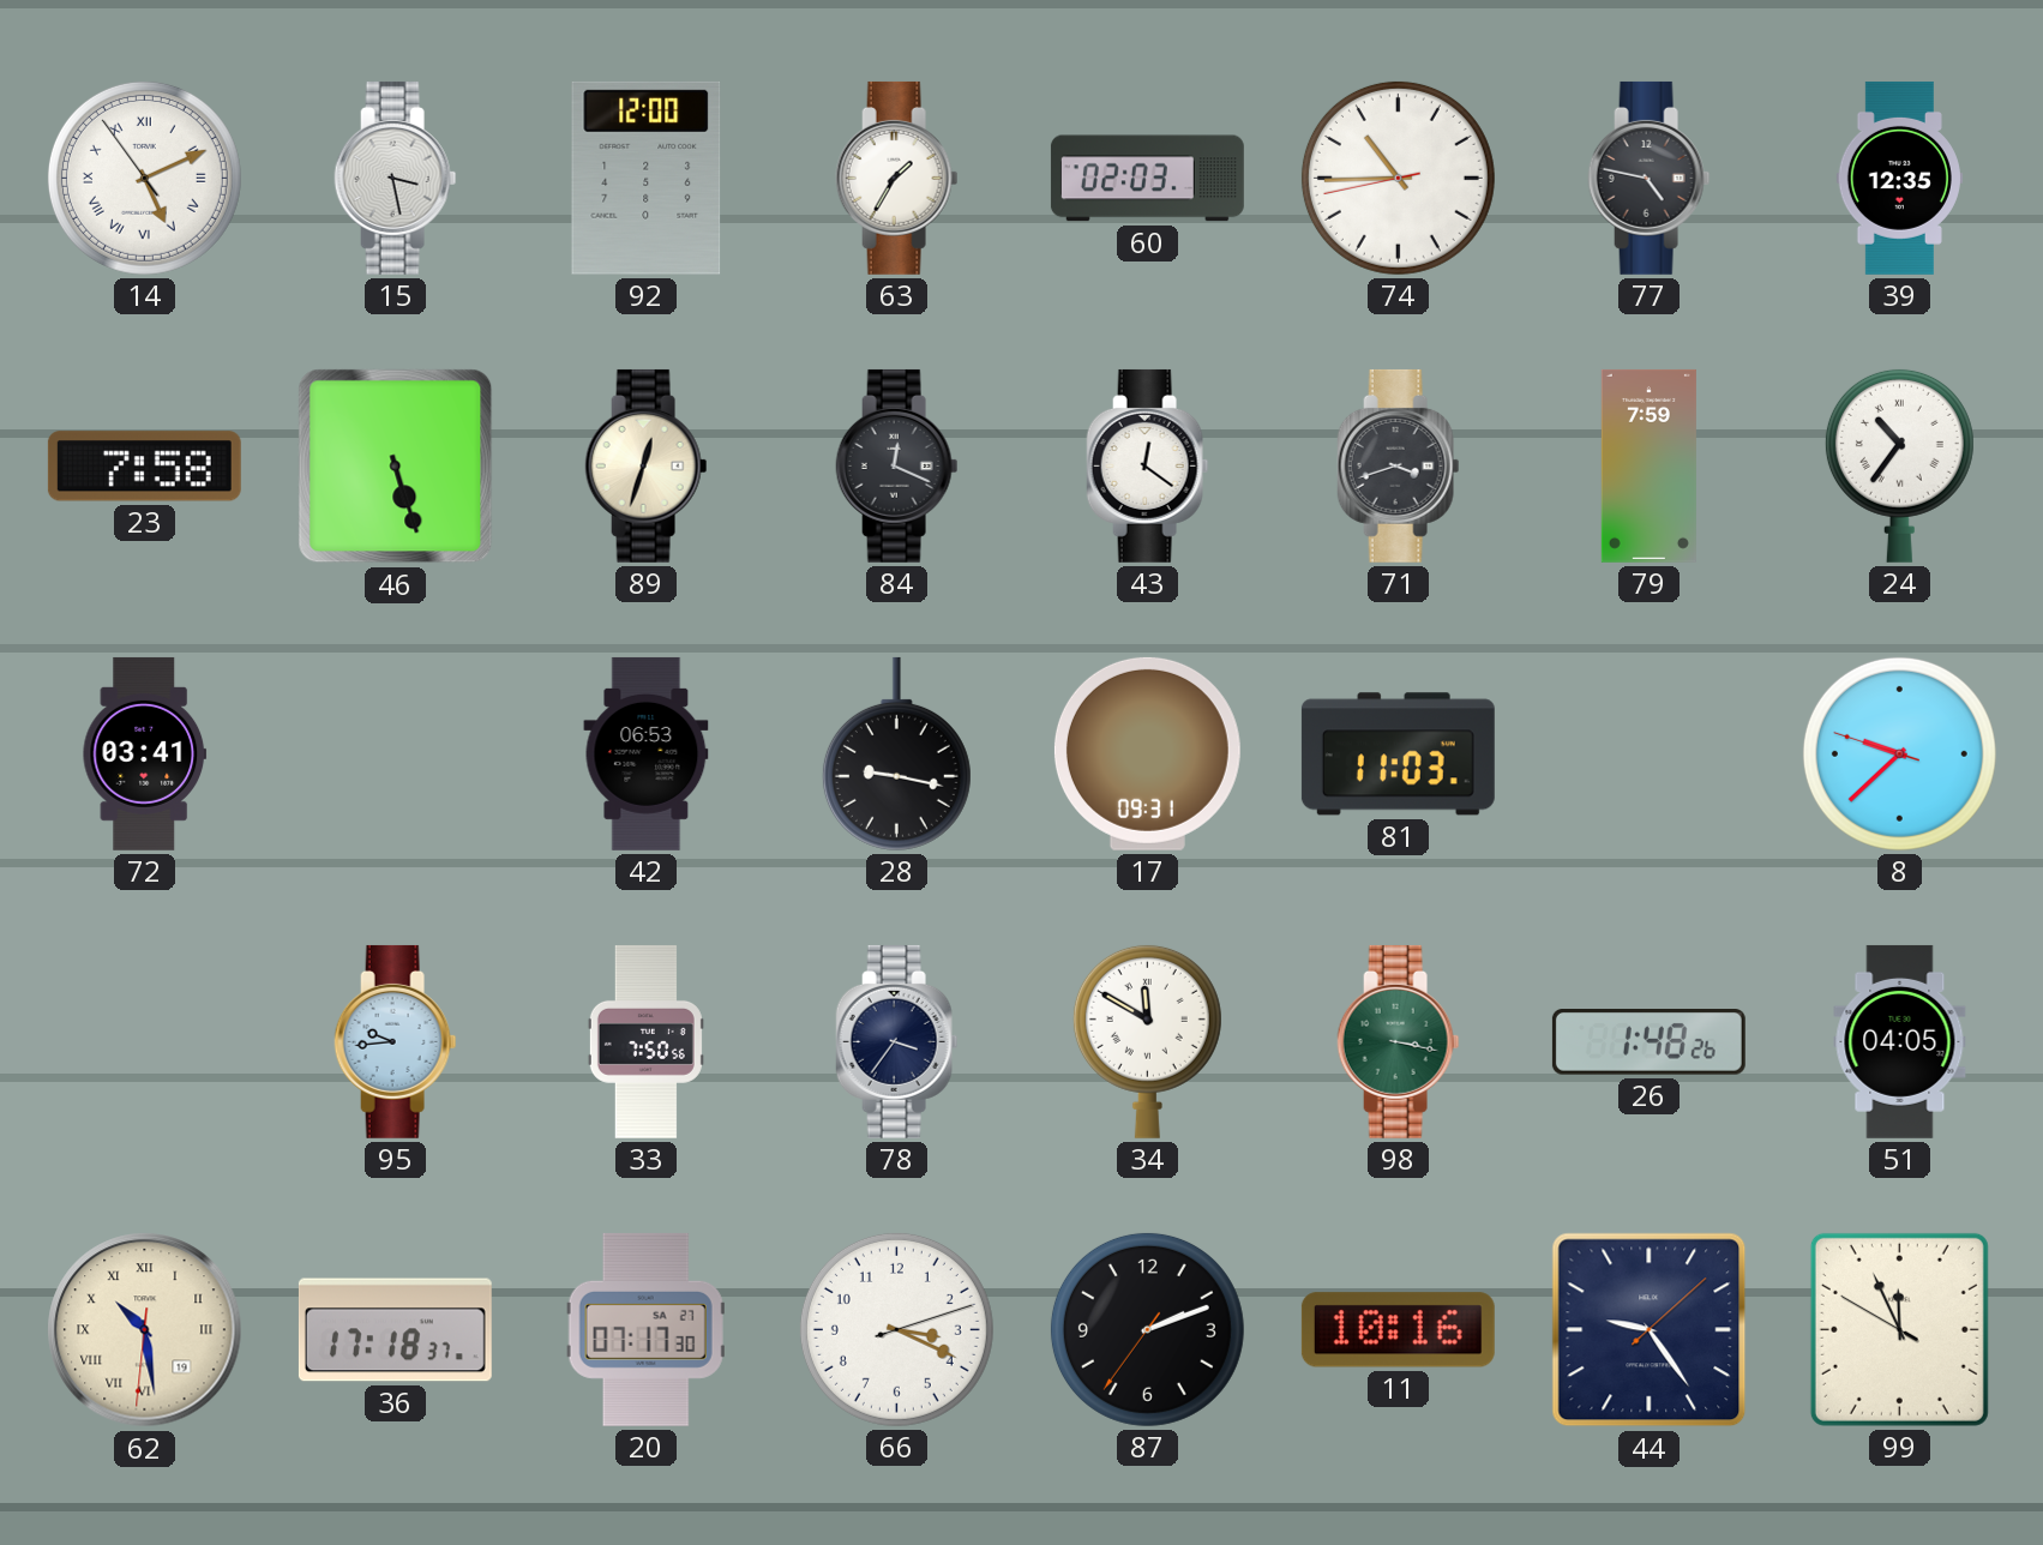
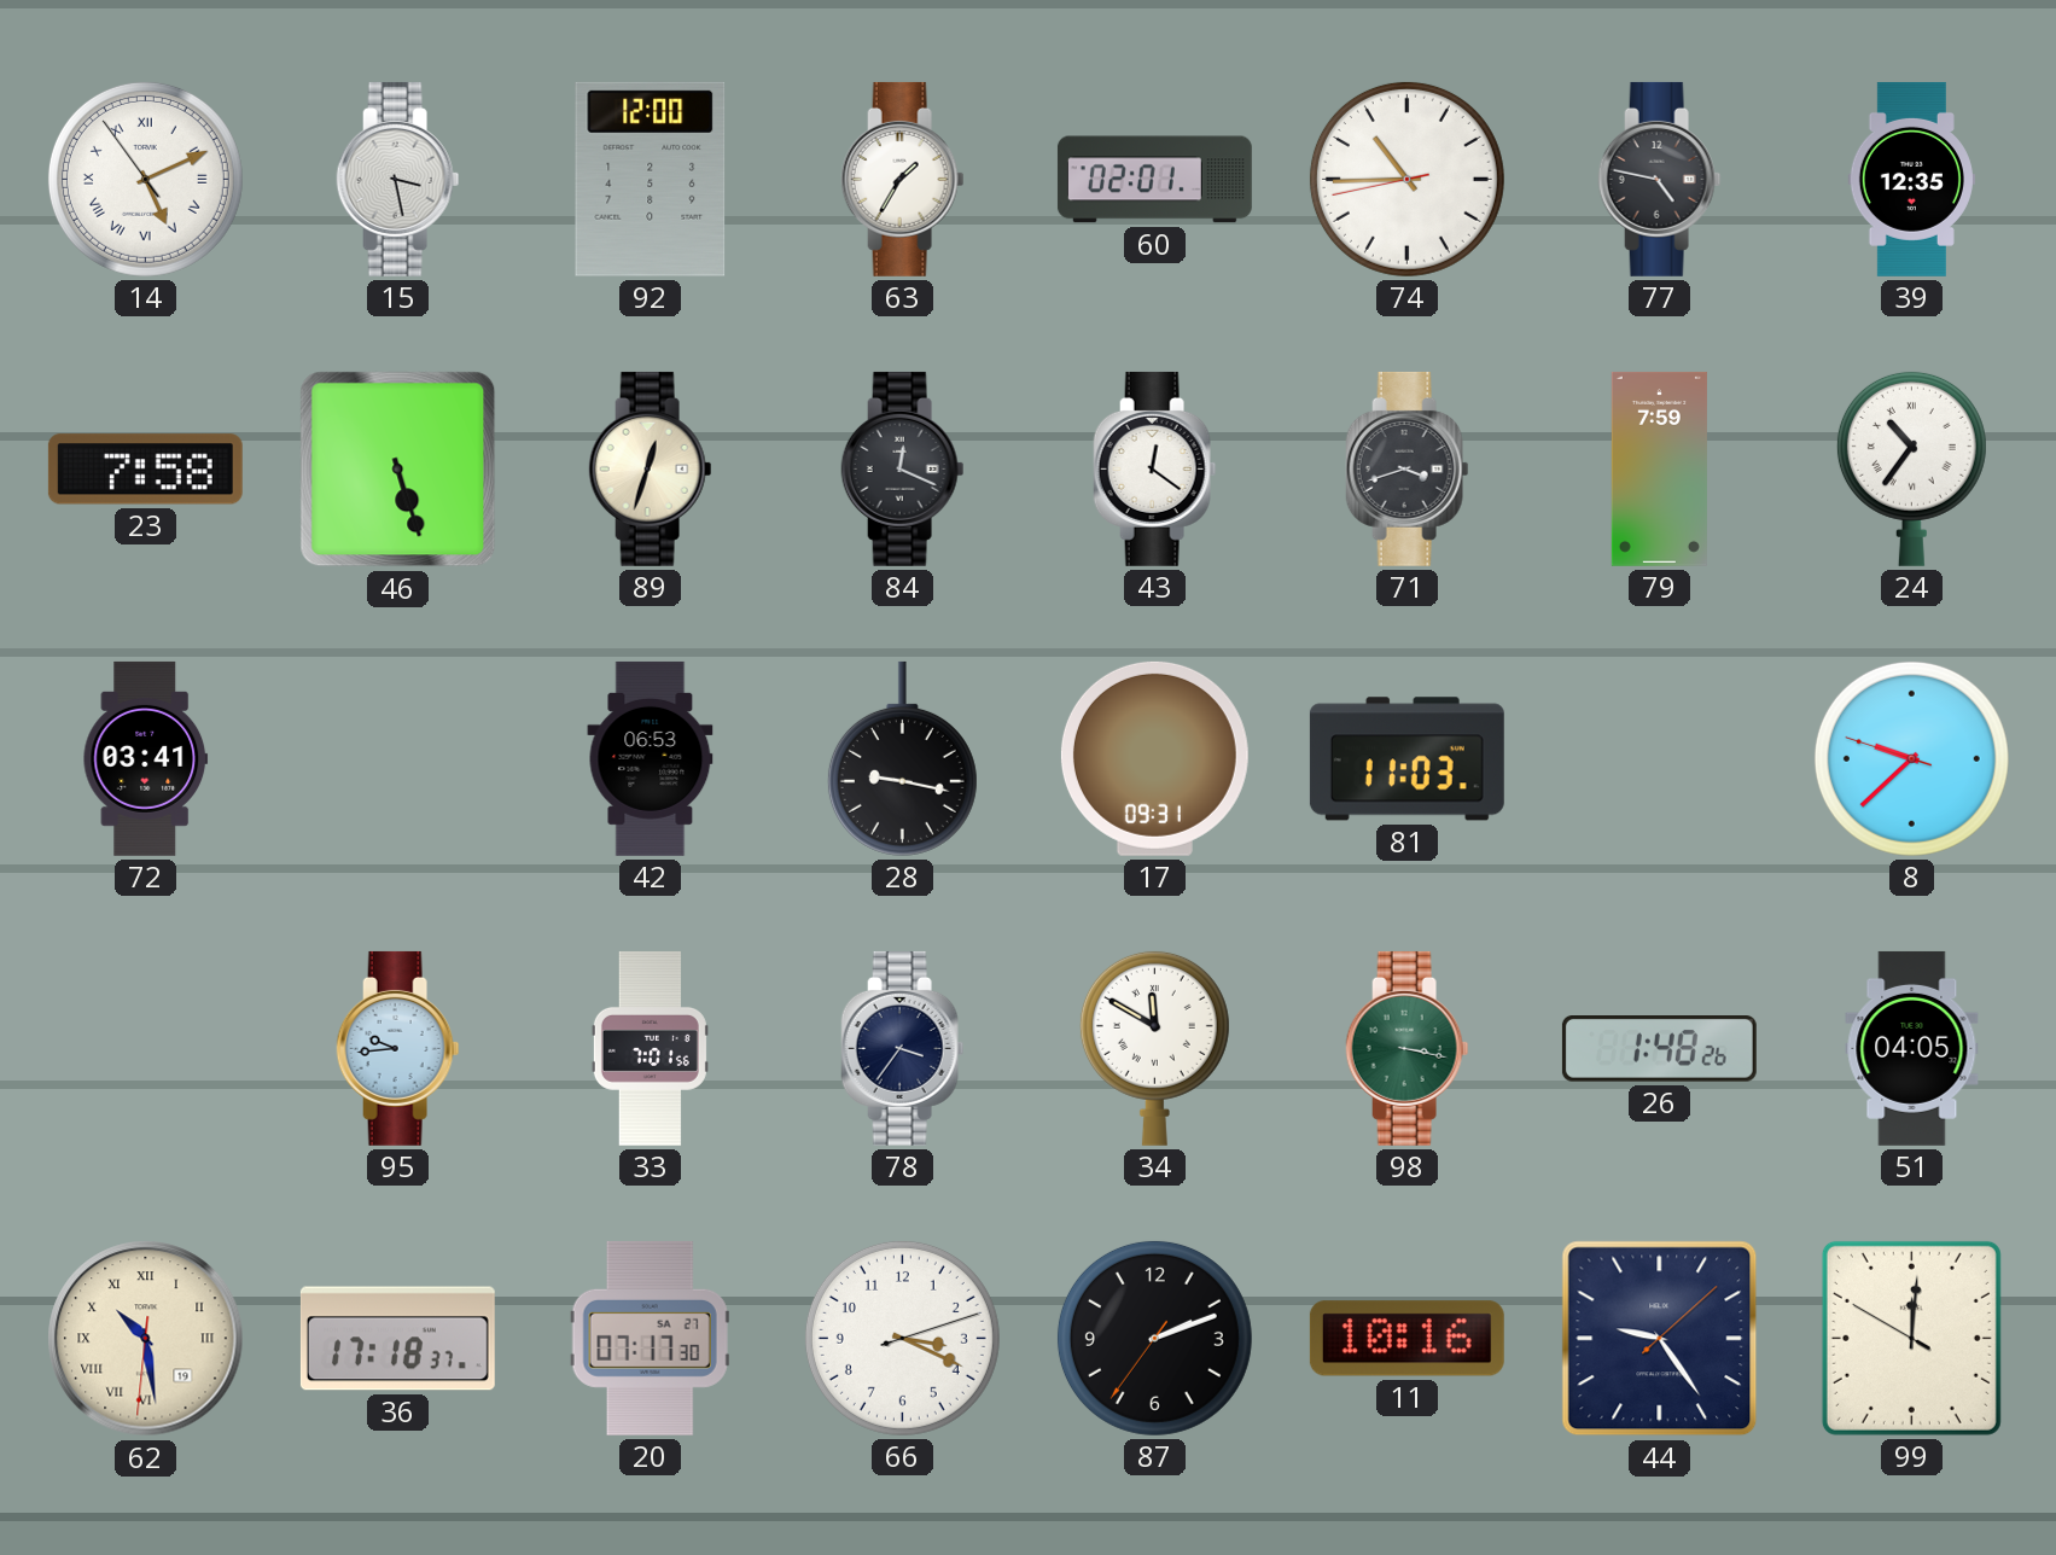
60: 02:03 -> 02:01
33: 7:50 -> 7:01
99: 11:55 -> 12:00
